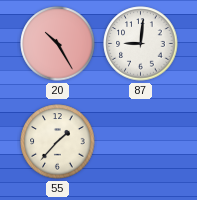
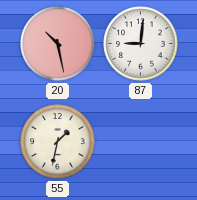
20: 10:25 -> 10:28
55: 1:37 -> 1:32
